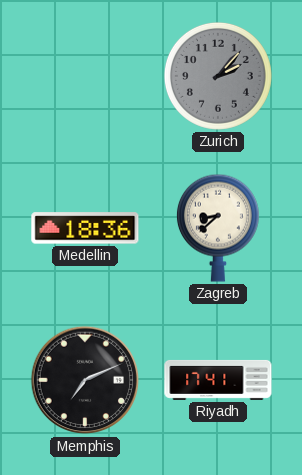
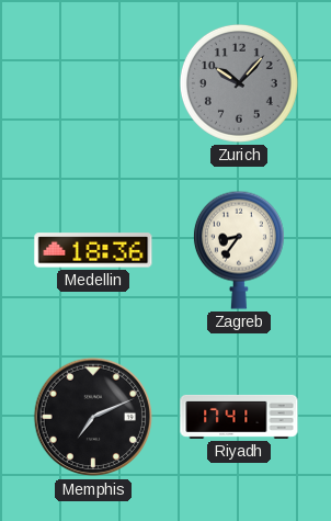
Zurich: 2:07 -> 10:07
Zagreb: 8:38 -> 8:36
